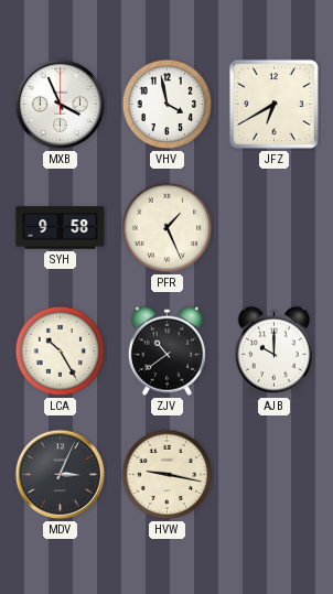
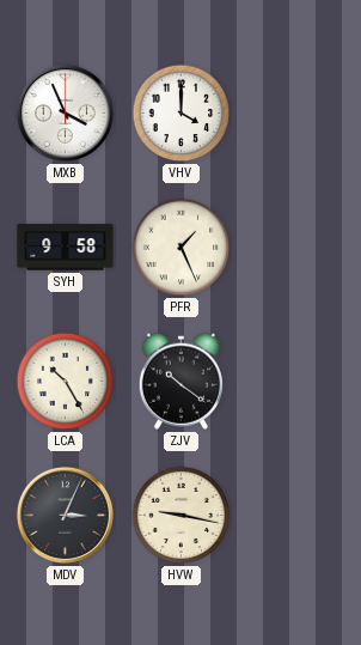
VHV: 3:58 -> 4:00
JFZ: 6:40 -> none
ZJV: 10:39 -> 10:21
AJB: 10:00 -> none
